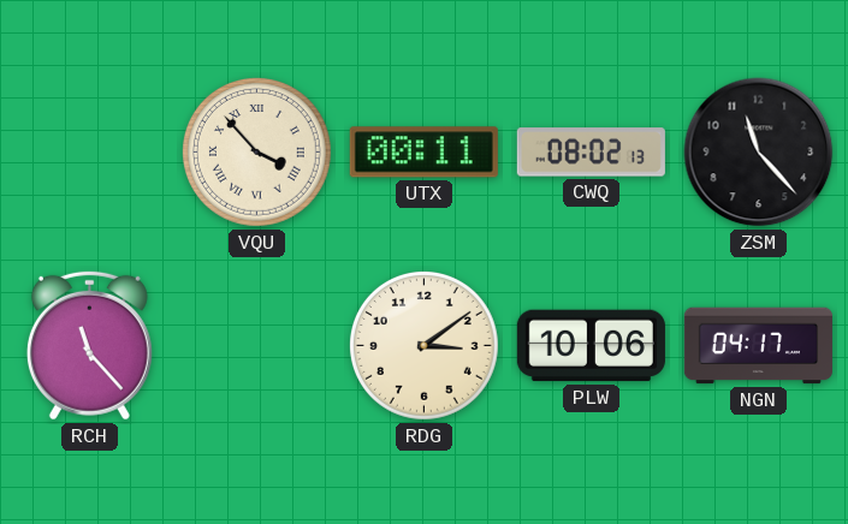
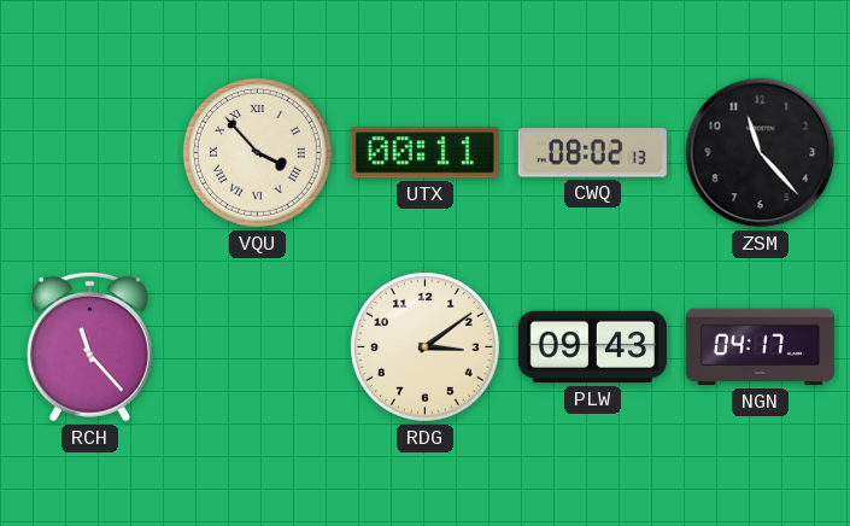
PLW: 10:06 -> 09:43
